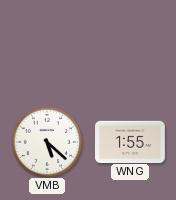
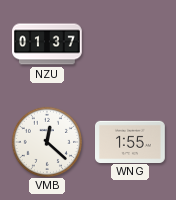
NZU: none -> 01:37
VMB: 5:22 -> 12:22
